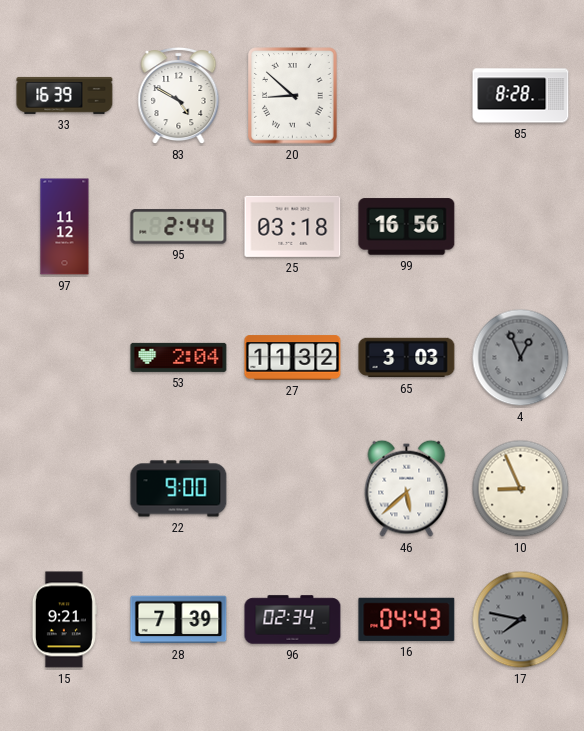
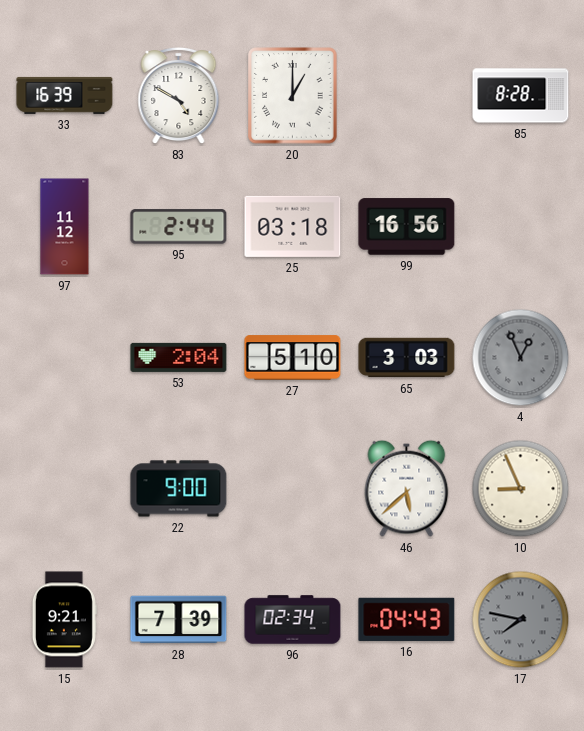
20: 8:52 -> 1:00
27: 11:32 -> 5:10
